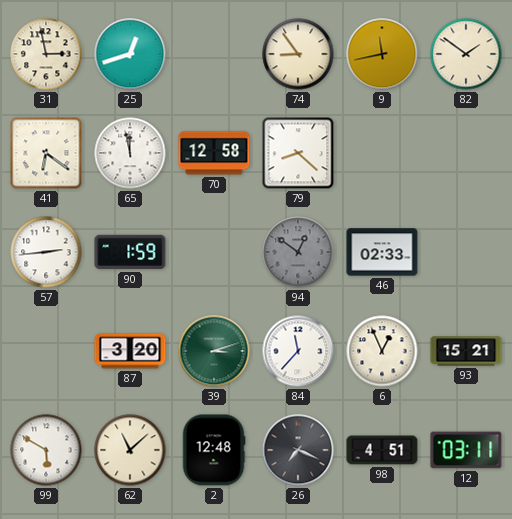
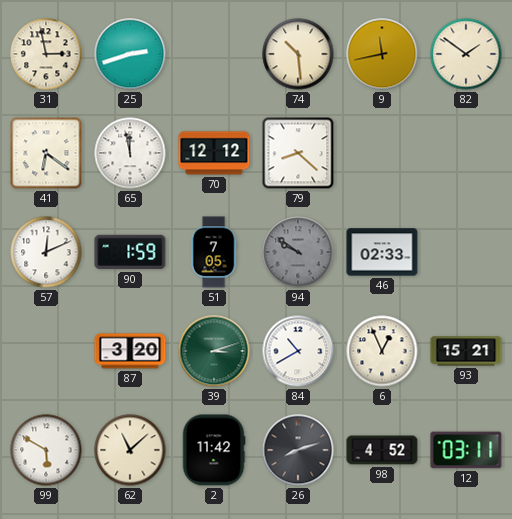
25: 12:42 -> 2:42
74: 8:54 -> 10:29
70: 12:58 -> 12:12
57: 2:44 -> 12:11
51: none -> 7:05
94: 12:51 -> 9:51
84: 11:37 -> 10:40
2: 12:48 -> 11:42
26: 7:19 -> 8:12
98: 4:51 -> 4:52
